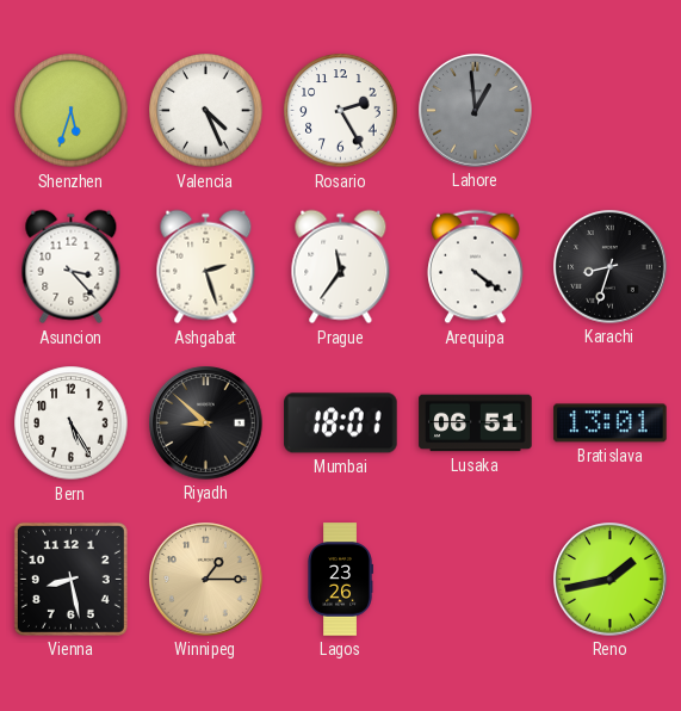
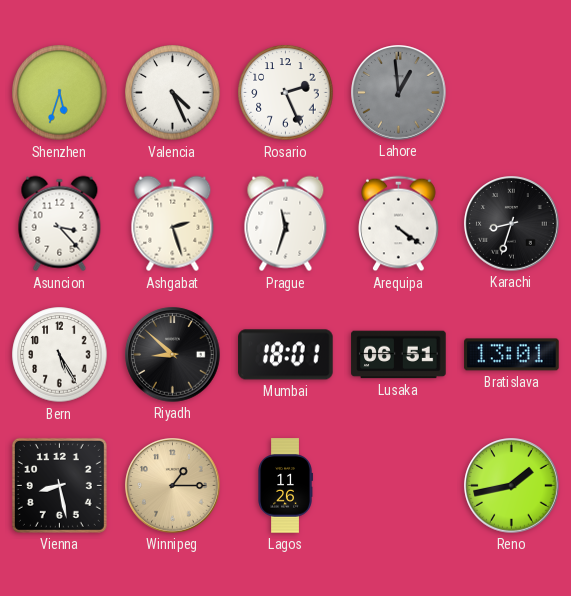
Rosario: 2:25 -> 2:26
Prague: 11:36 -> 11:33
Lagos: 23:26 -> 11:26
